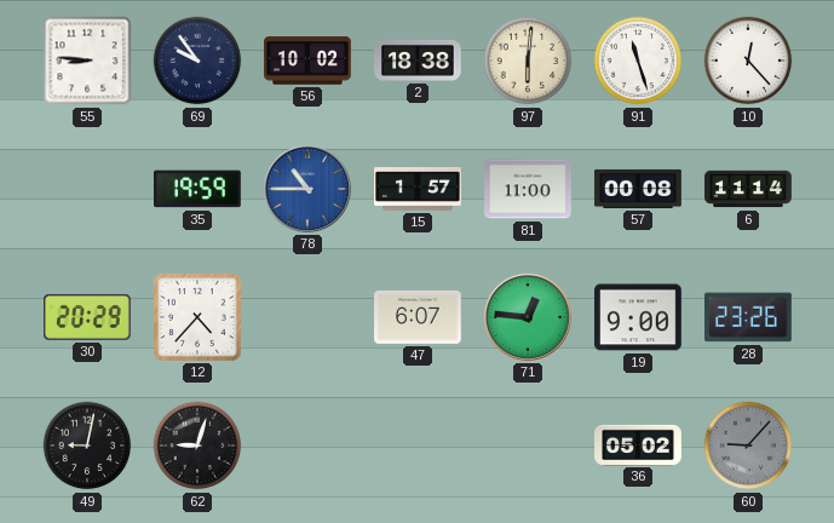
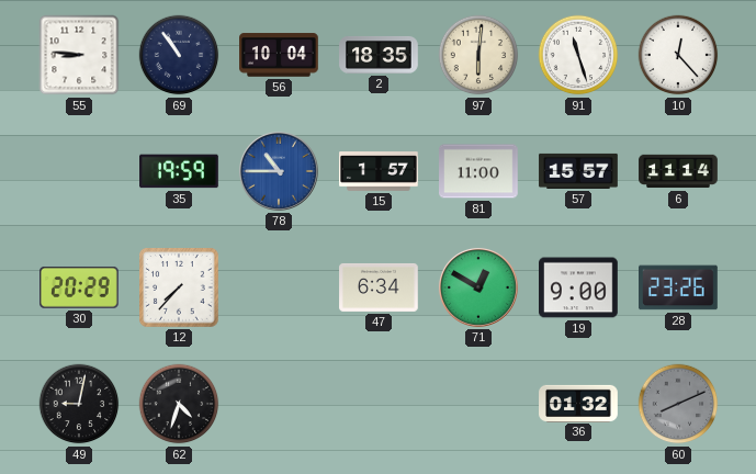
69: 9:54 -> 10:54
56: 10:02 -> 10:04
2: 18:38 -> 18:35
57: 00:08 -> 15:57
12: 4:37 -> 7:37
47: 6:07 -> 6:34
71: 12:46 -> 12:50
62: 9:03 -> 4:33
36: 05:02 -> 01:32
60: 9:07 -> 8:11
